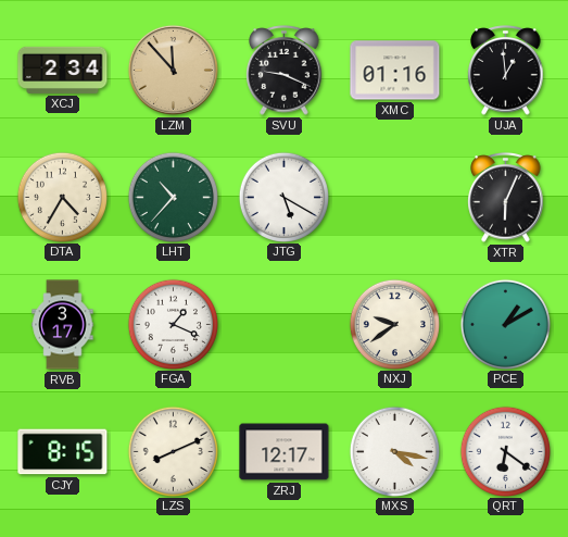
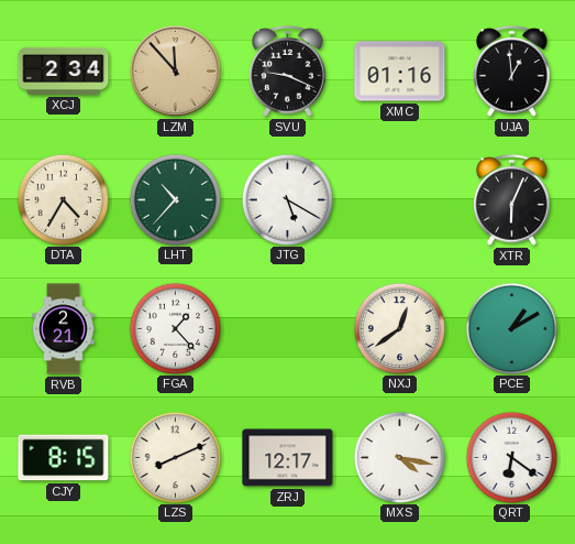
RVB: 3:17 -> 2:21
FGA: 1:19 -> 1:23
NXJ: 9:39 -> 12:39
